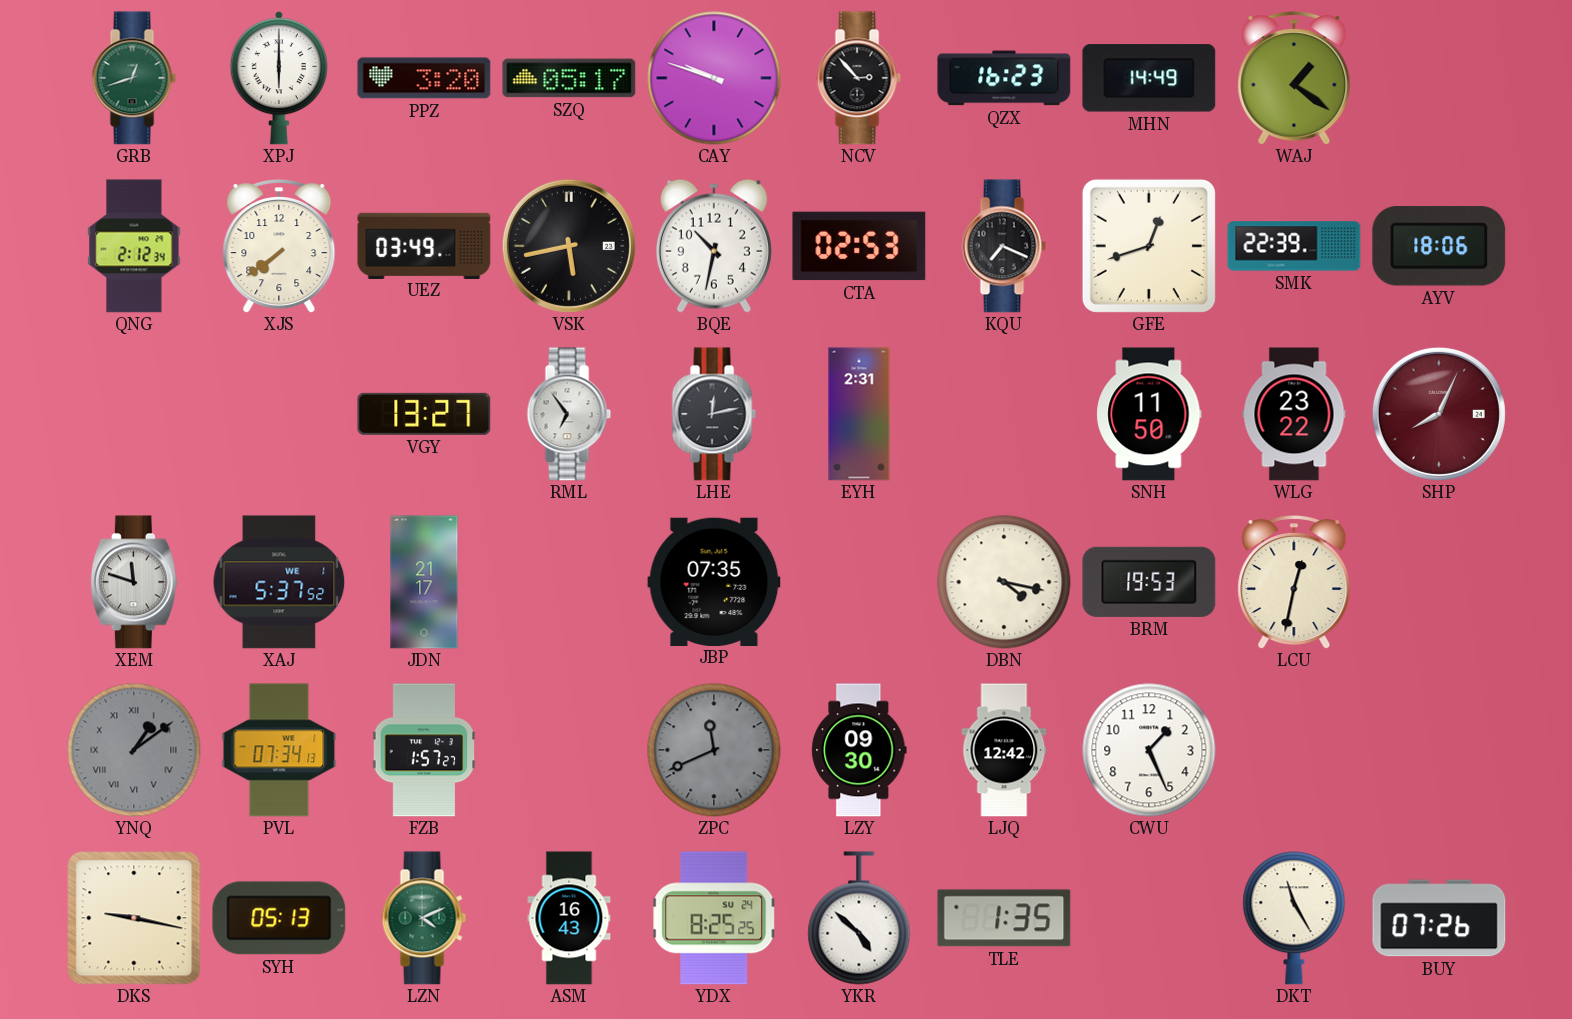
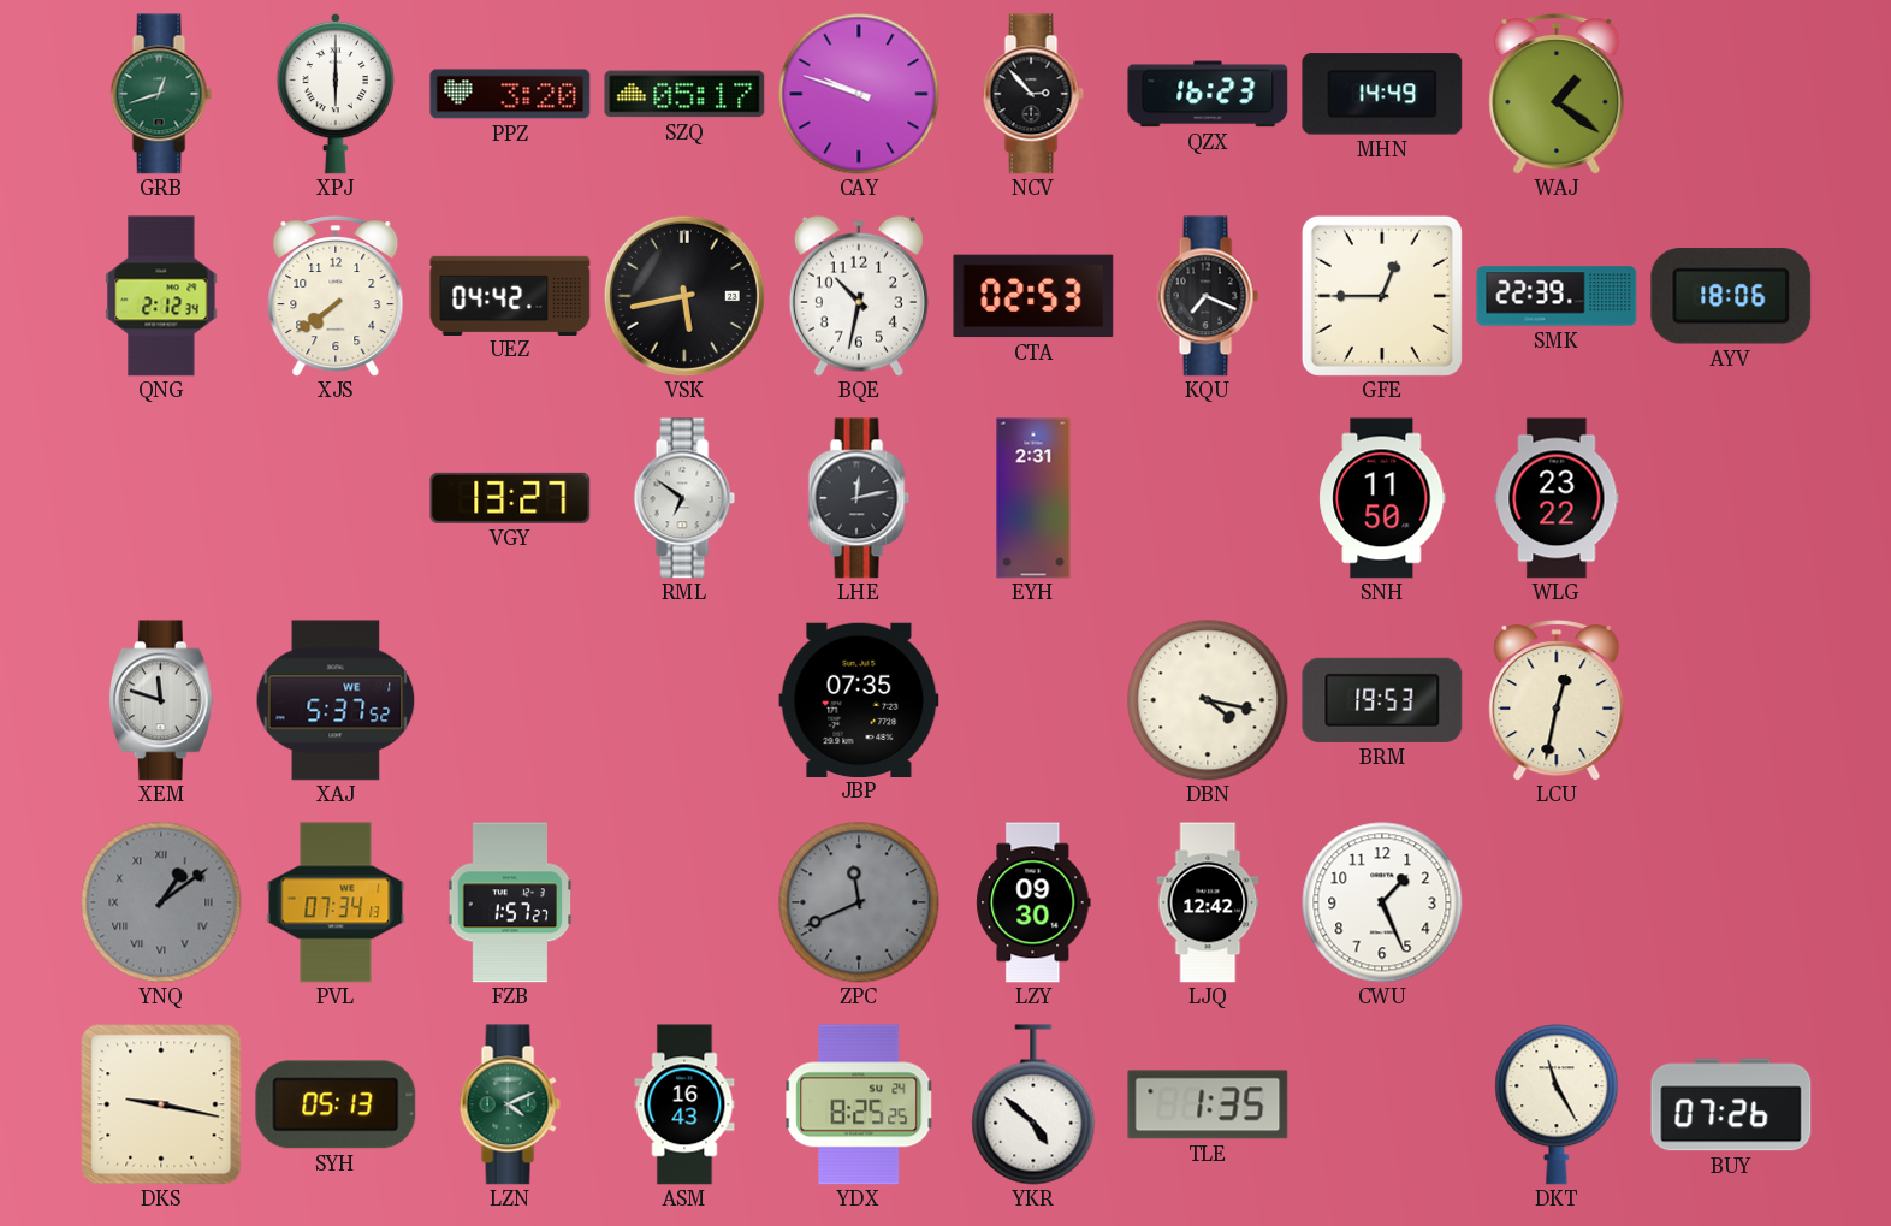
UEZ: 03:49 -> 04:42
GFE: 12:42 -> 12:45
RML: 6:54 -> 6:51
SHP: 8:04 -> none
JDN: 21:17 -> none
